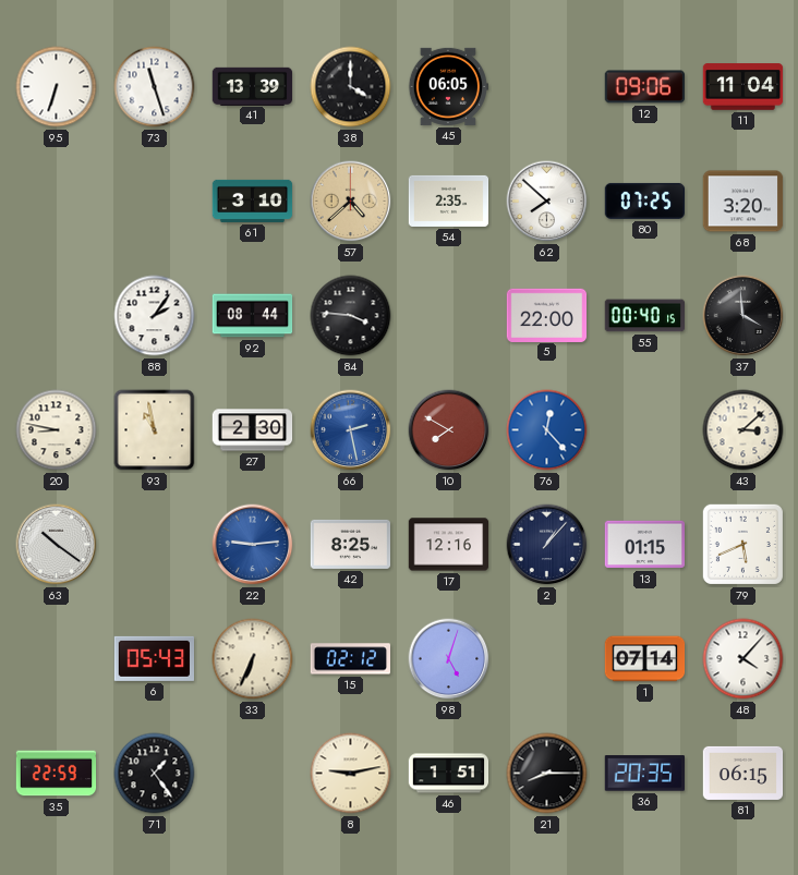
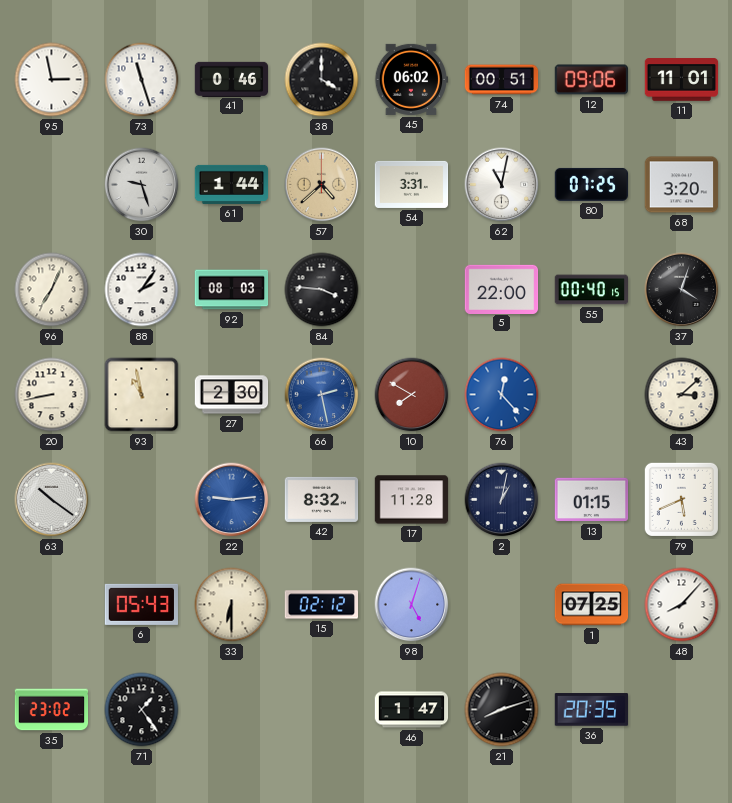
95: 6:33 -> 2:58
41: 13:39 -> 0:46
45: 06:05 -> 06:02
74: none -> 00:51
11: 11:04 -> 11:01
30: none -> 9:27
61: 3:10 -> 1:44
54: 2:35 -> 3:31
62: 7:52 -> 11:02
96: none -> 7:04
92: 08:44 -> 08:03
37: 3:59 -> 4:03
20: 8:47 -> 8:43
42: 8:25 -> 8:32
17: 12:16 -> 11:28
2: 1:07 -> 1:02
33: 6:34 -> 6:30
1: 07:14 -> 07:25
48: 4:07 -> 8:07
35: 22:59 -> 23:02
8: 9:13 -> none
46: 1:51 -> 1:47
21: 8:15 -> 8:12
81: 06:15 -> none
